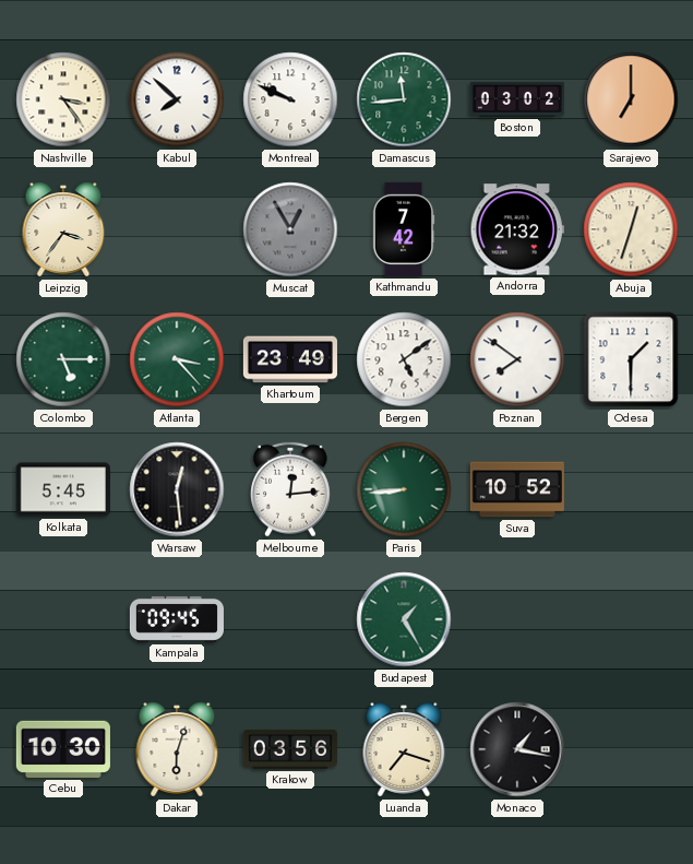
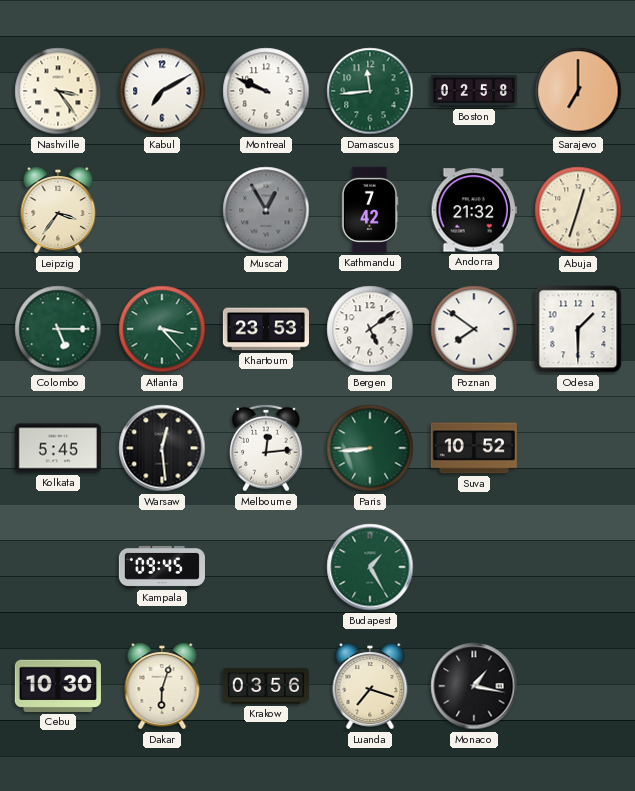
Kabul: 7:52 -> 7:10
Boston: 03:02 -> 02:58
Khartoum: 23:49 -> 23:53
